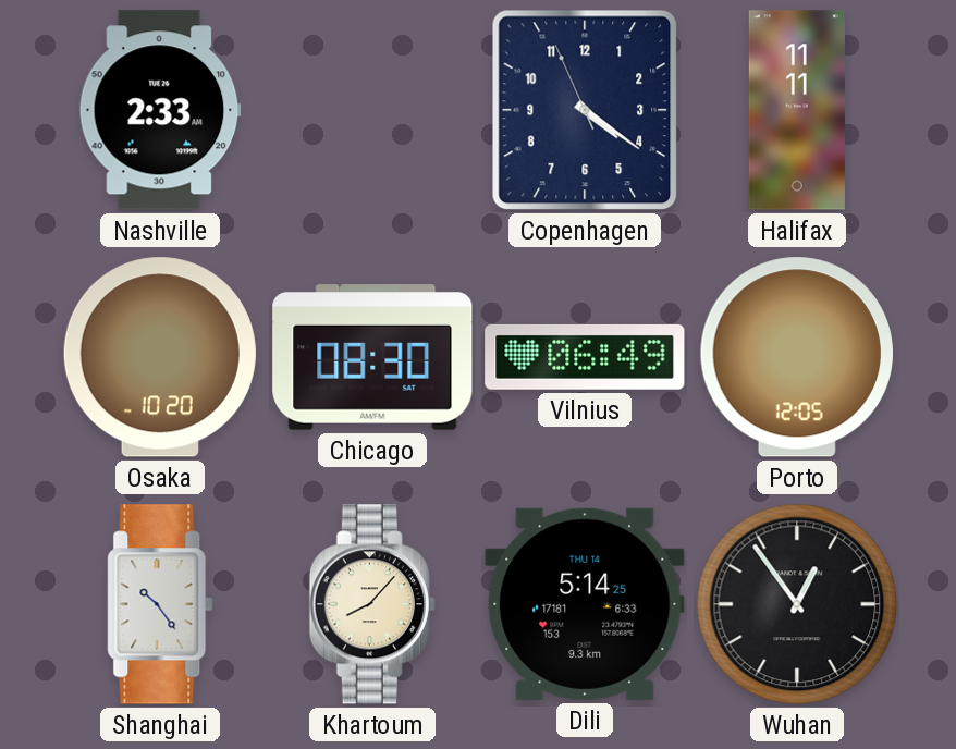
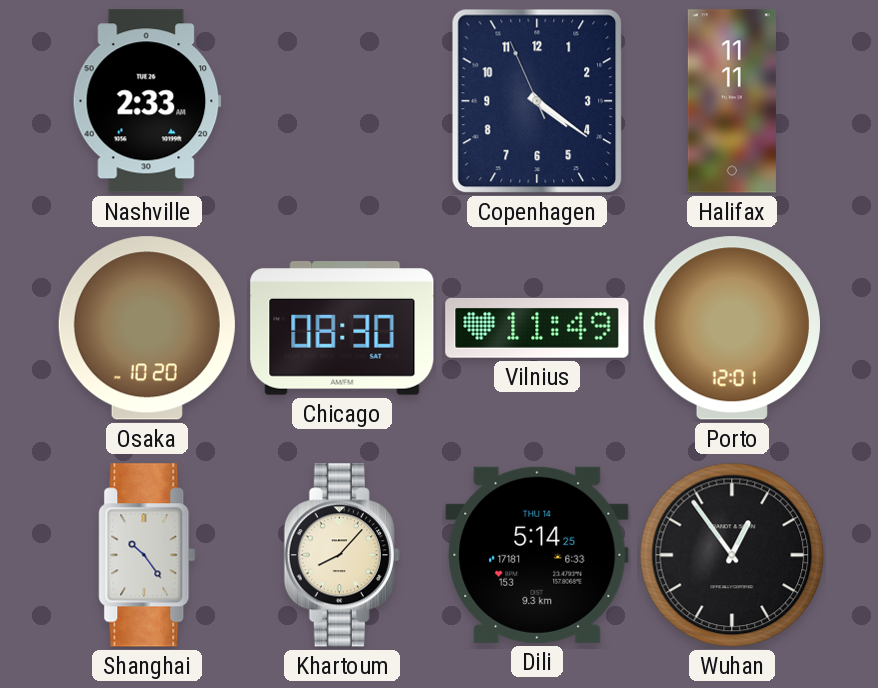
Vilnius: 06:49 -> 11:49
Porto: 12:05 -> 12:01
